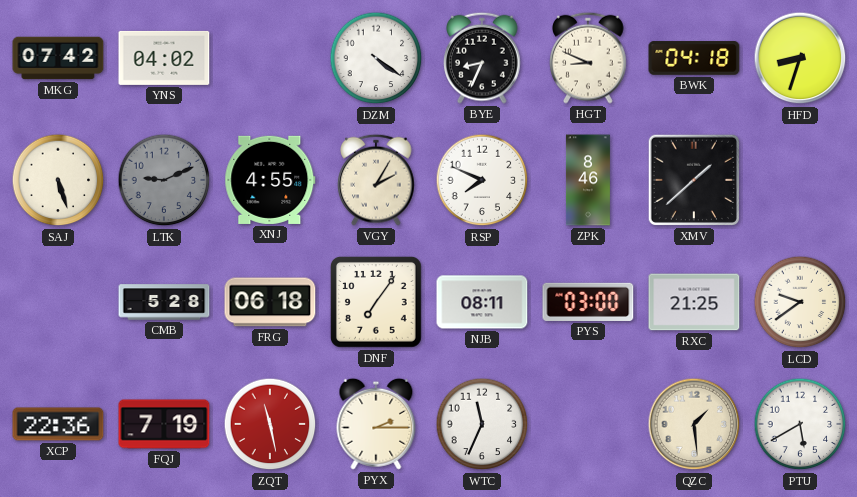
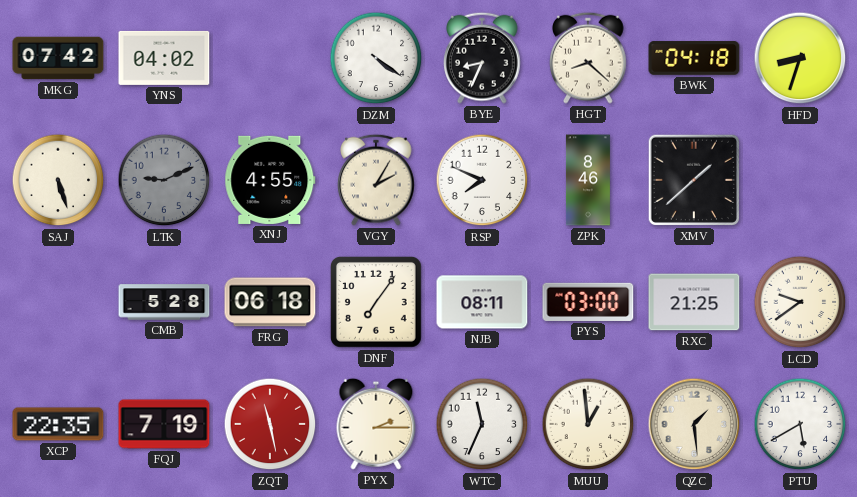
HGT: 8:49 -> 8:22
XCP: 22:36 -> 22:35
MUU: none -> 12:59
